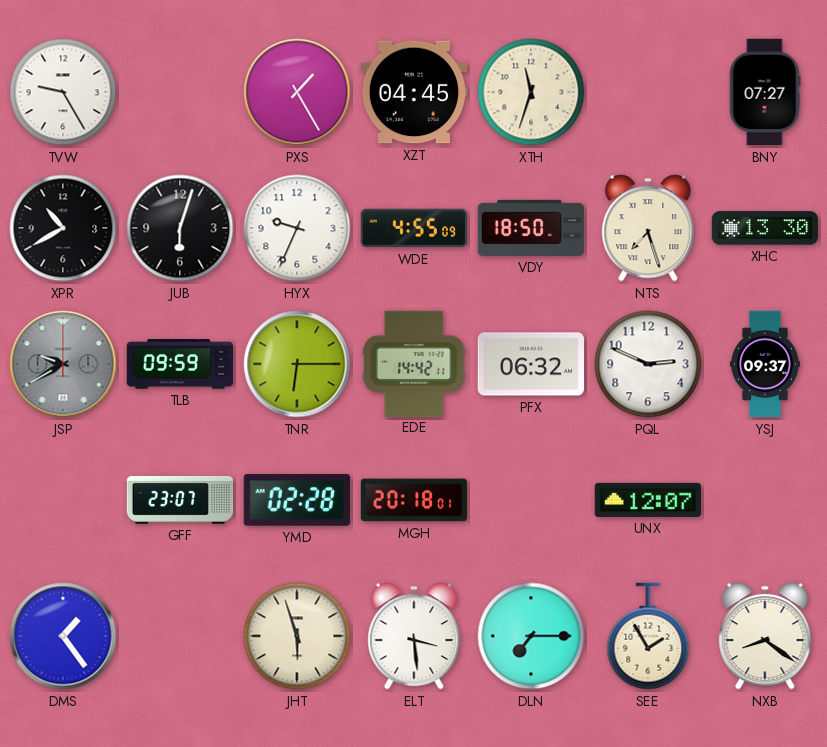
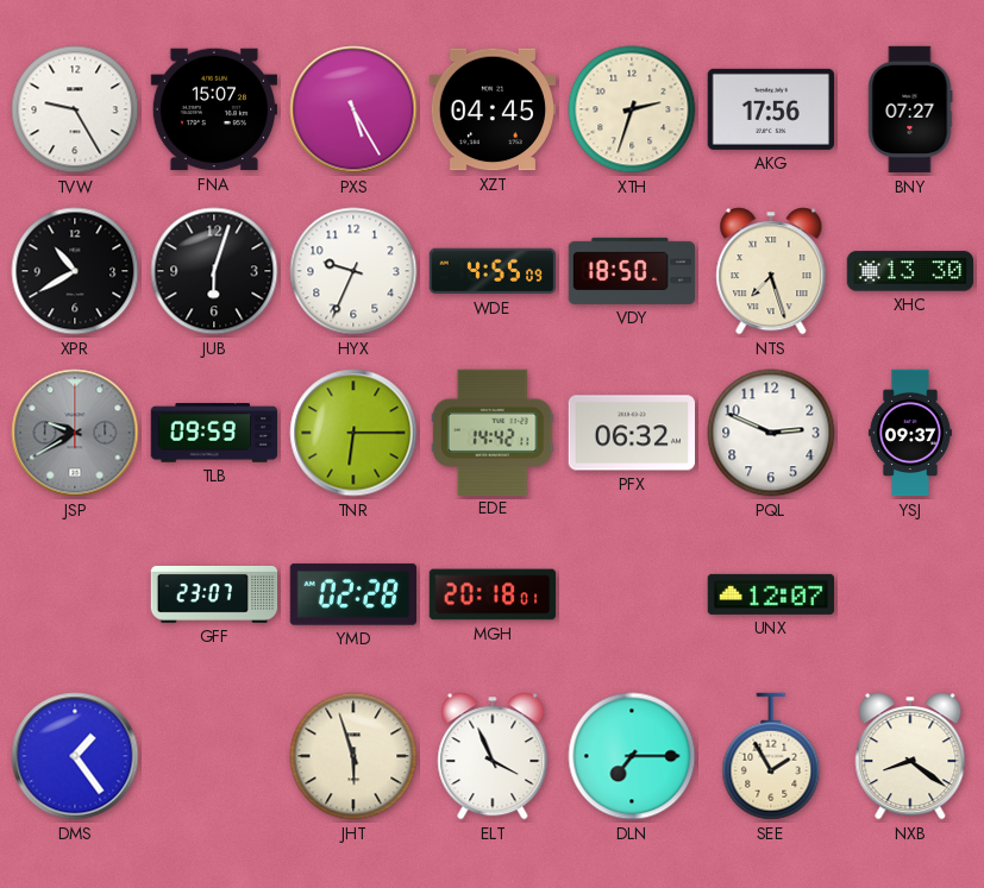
FNA: none -> 15:07
PXS: 1:25 -> 5:25
XTH: 11:33 -> 2:33
AKG: none -> 17:56
ELT: 3:29 -> 3:56
